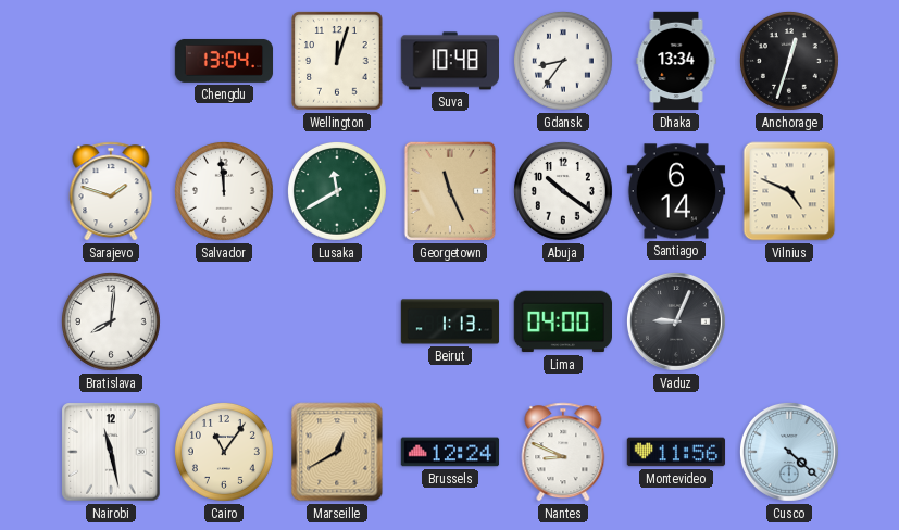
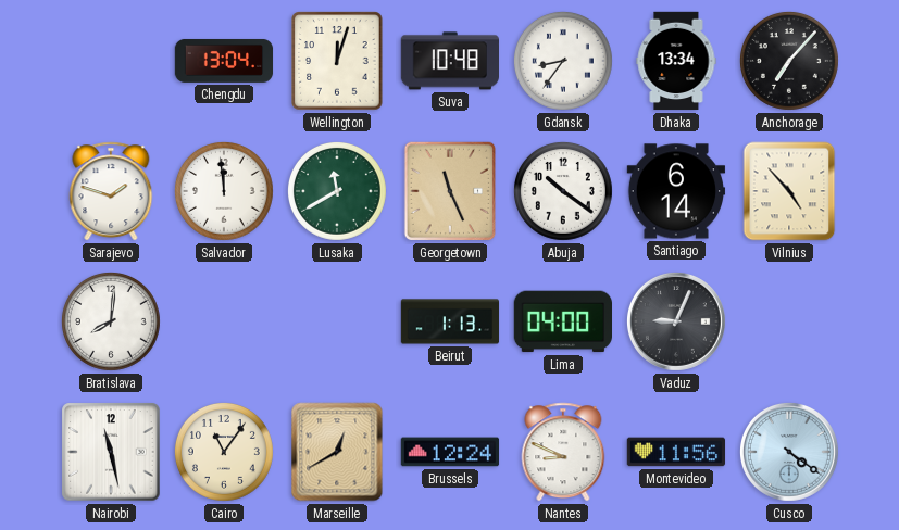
Anchorage: 12:33 -> 7:07
Vilnius: 4:49 -> 4:53
Cusco: 4:22 -> 4:21
